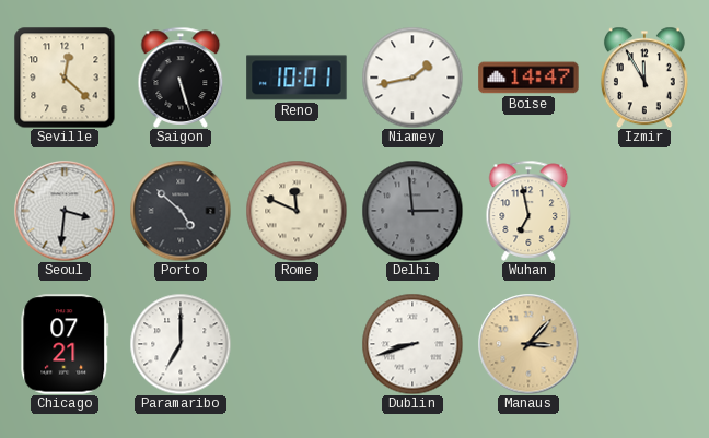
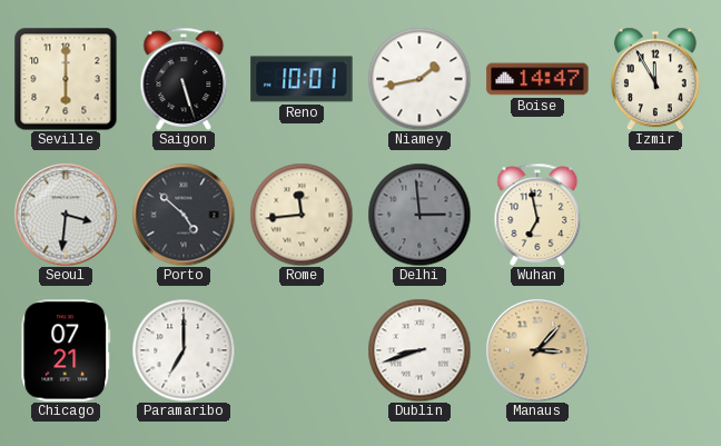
Seville: 12:22 -> 6:00
Rome: 11:49 -> 11:44
